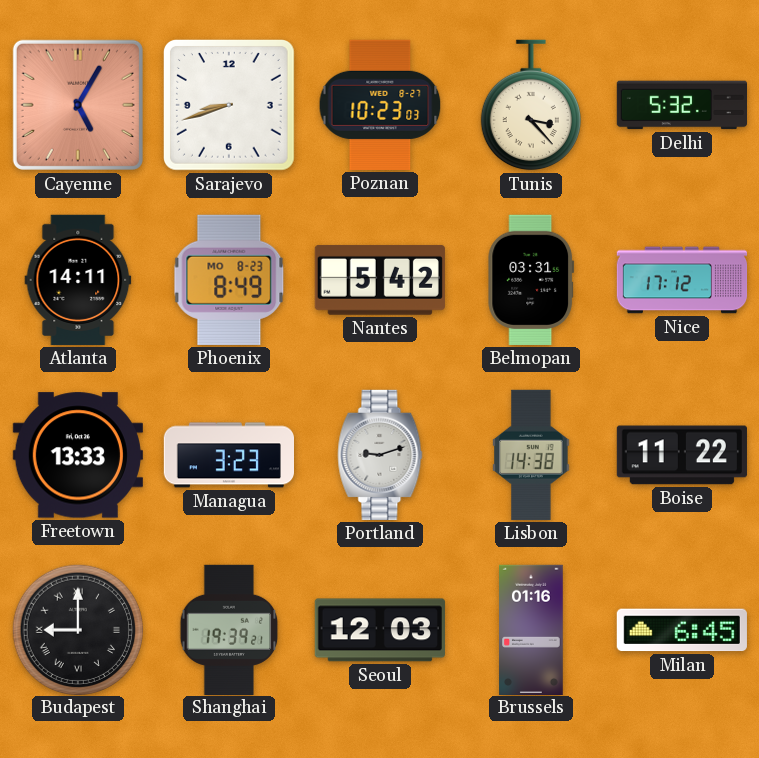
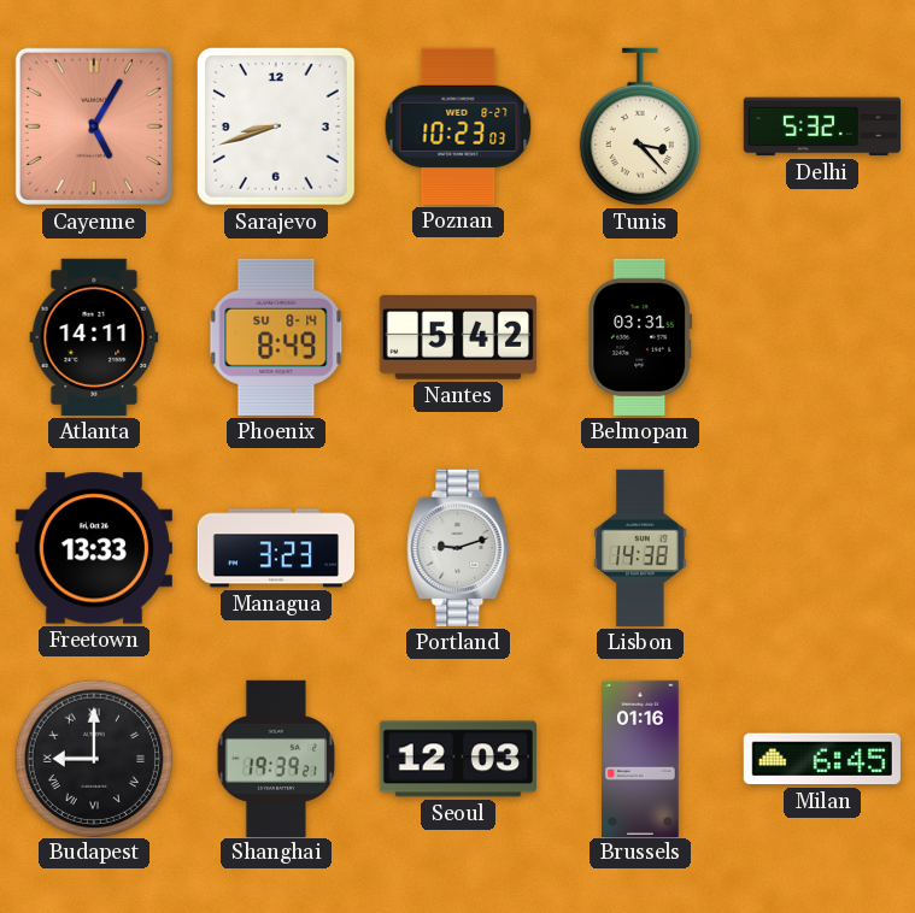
Phoenix date: MO 8-23 -> SU 8-14
Nice: 17:12 -> none
Boise: 11:22 -> none
